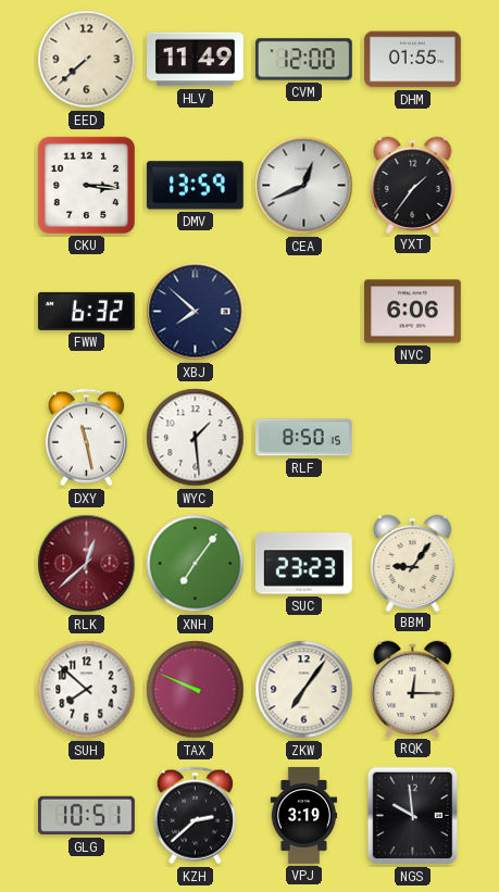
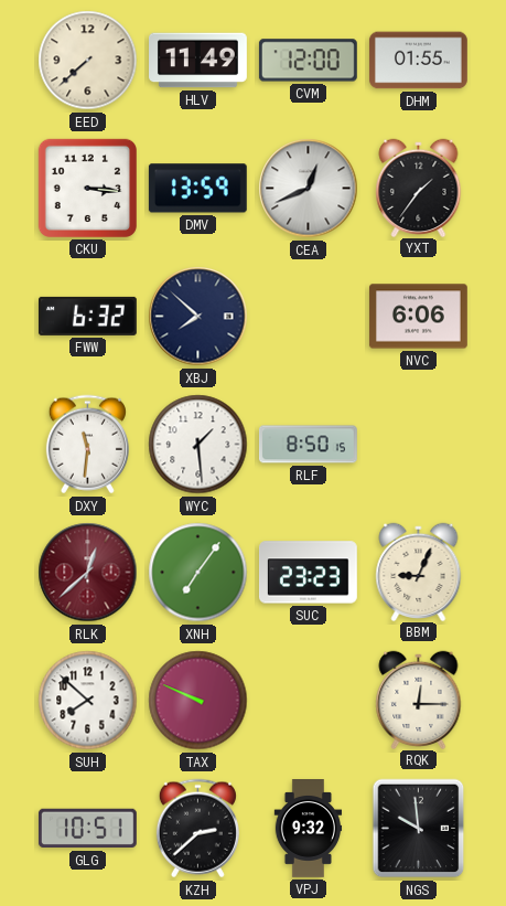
DXY: 11:28 -> 11:31
BBM: 9:06 -> 9:04
ZKW: 7:06 -> none
VPJ: 3:19 -> 9:32
